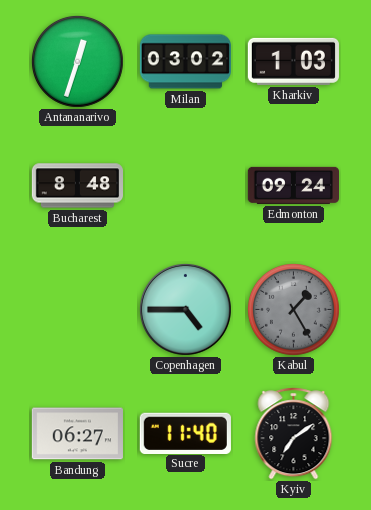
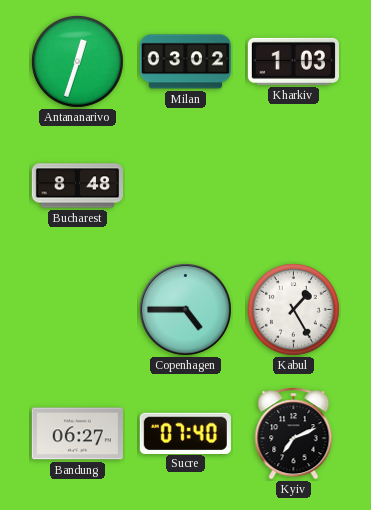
Edmonton: 09:24 -> none
Kabul dial: grey -> white
Sucre: 11:40 -> 07:40
Kyiv: 7:09 -> 7:11
